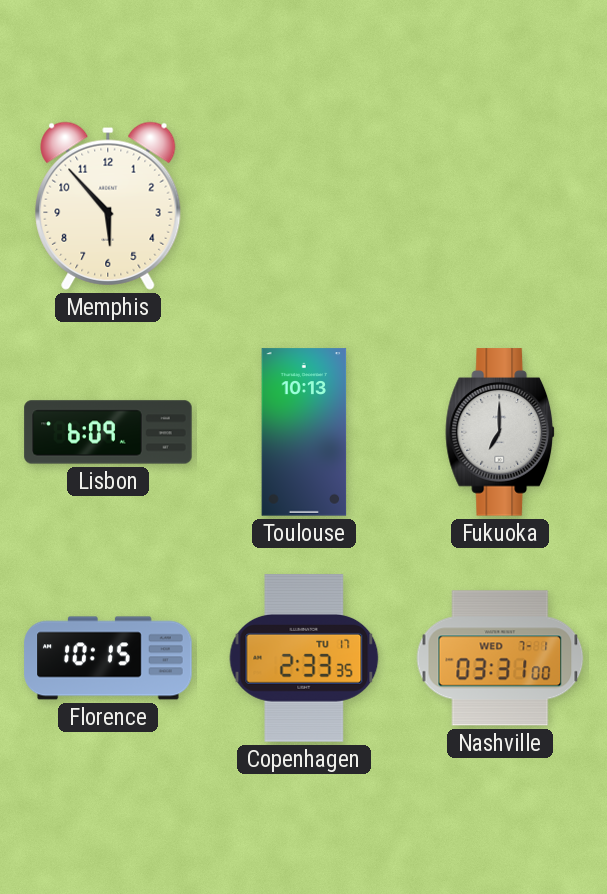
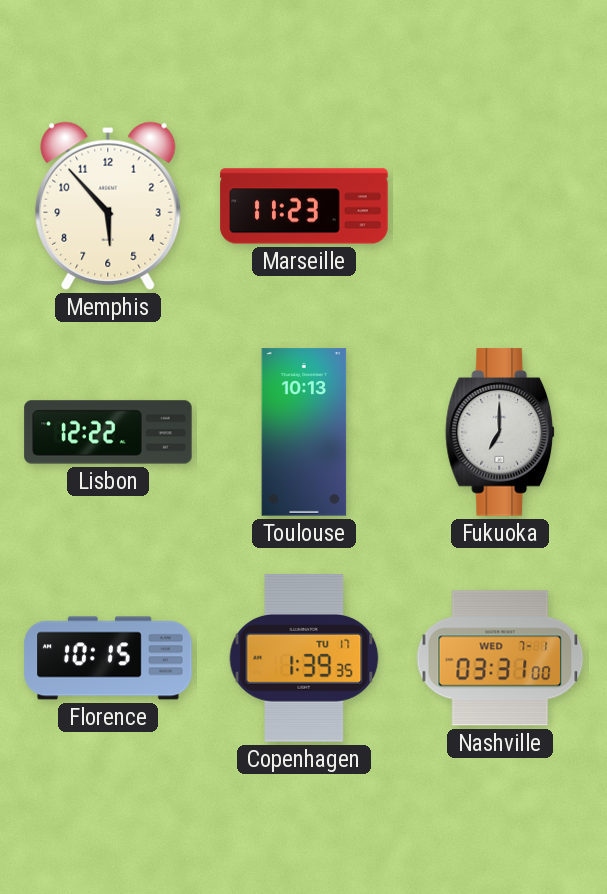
Marseille: none -> 11:23
Lisbon: 6:09 -> 12:22
Copenhagen: 2:33 -> 1:39
